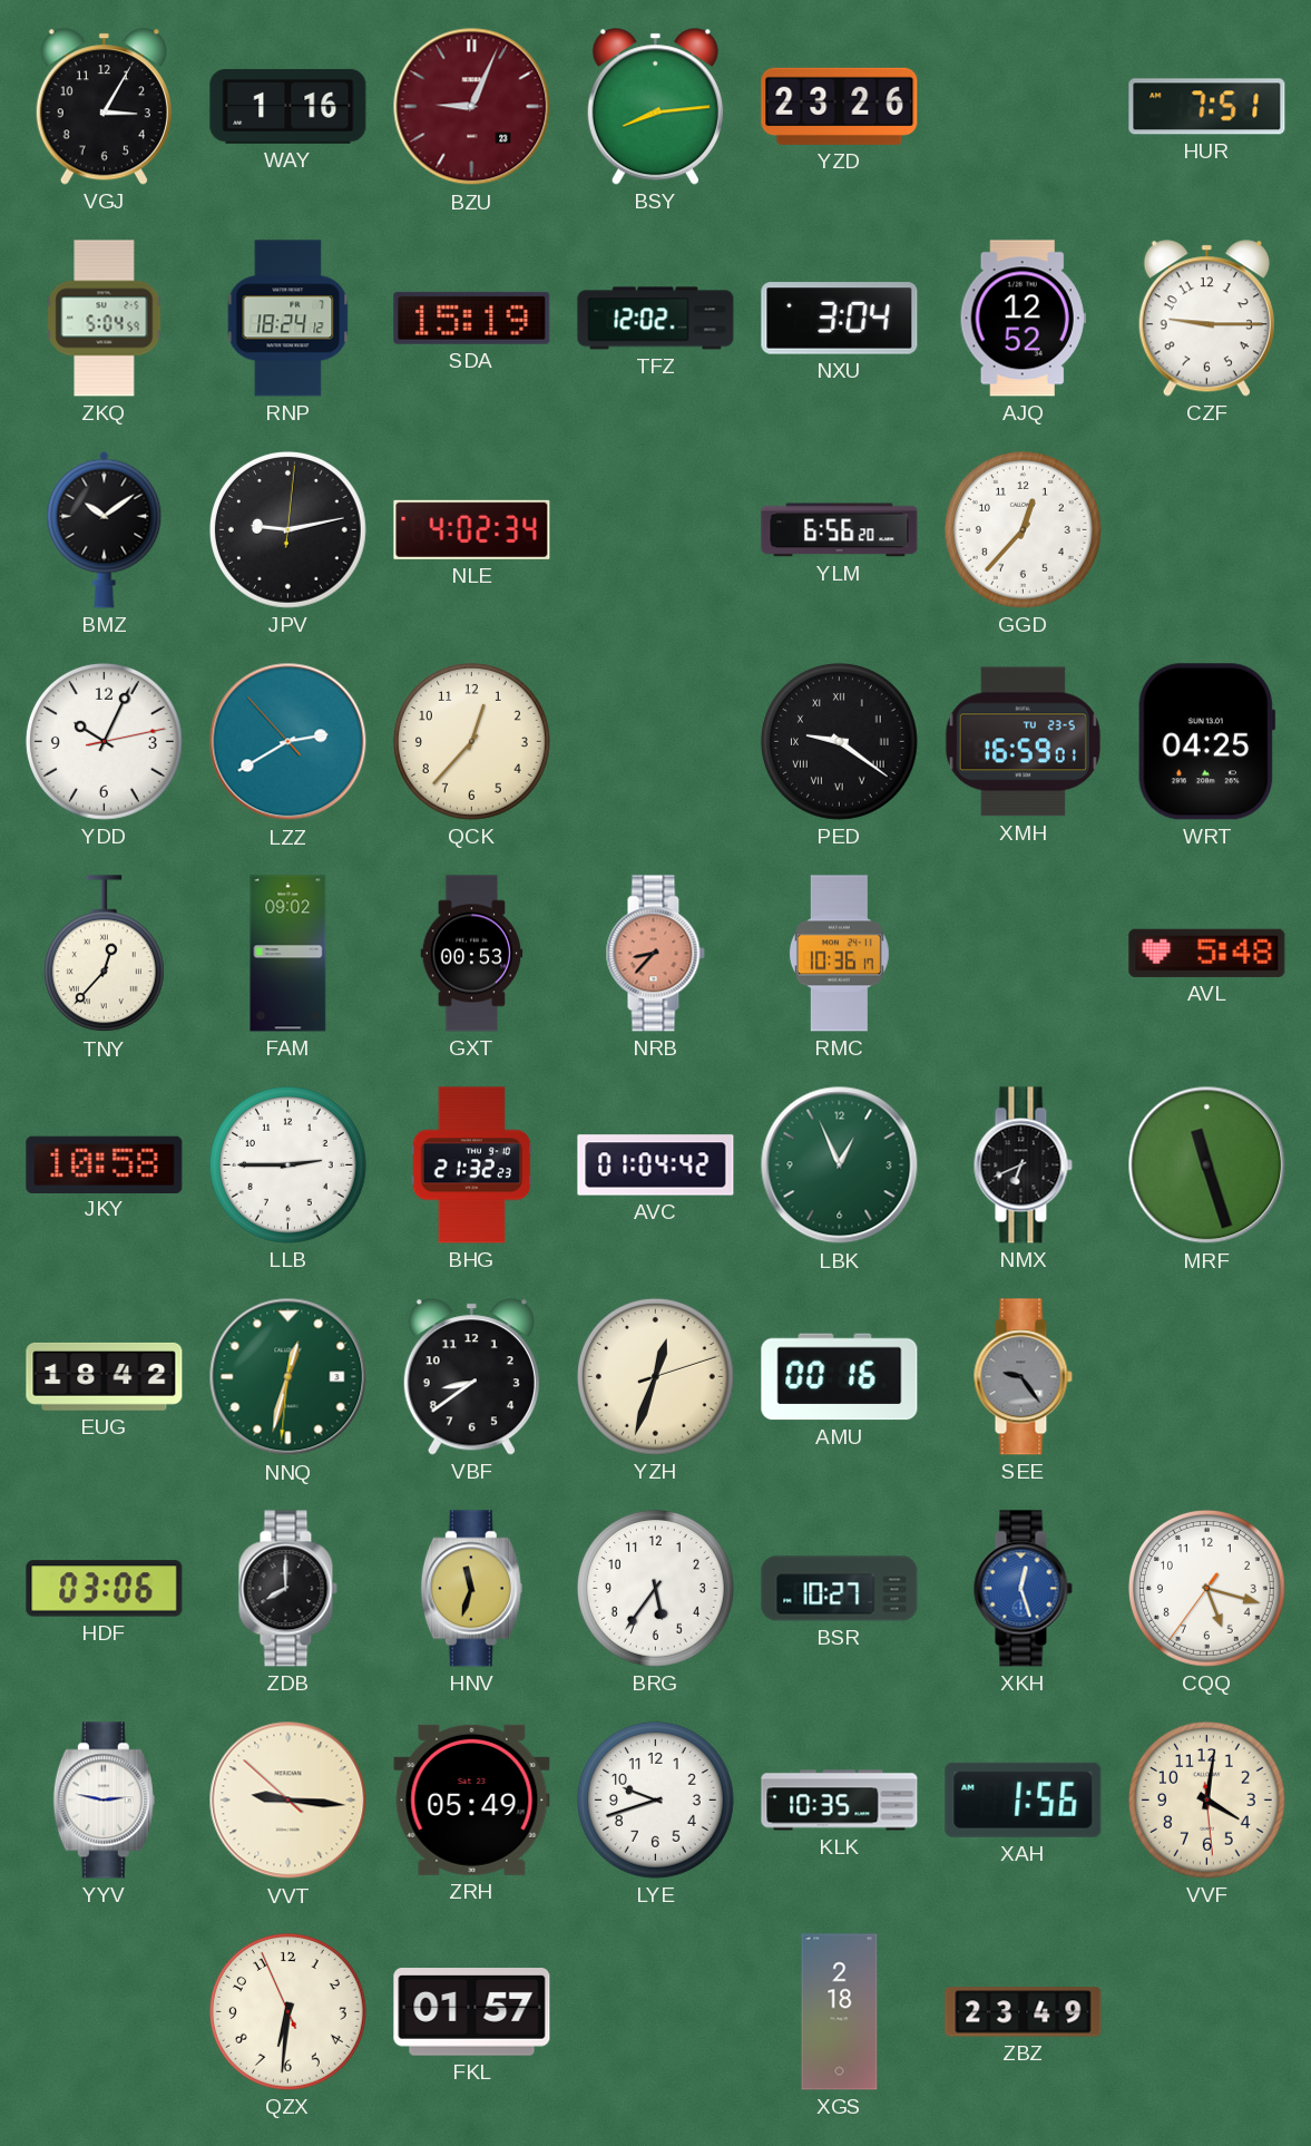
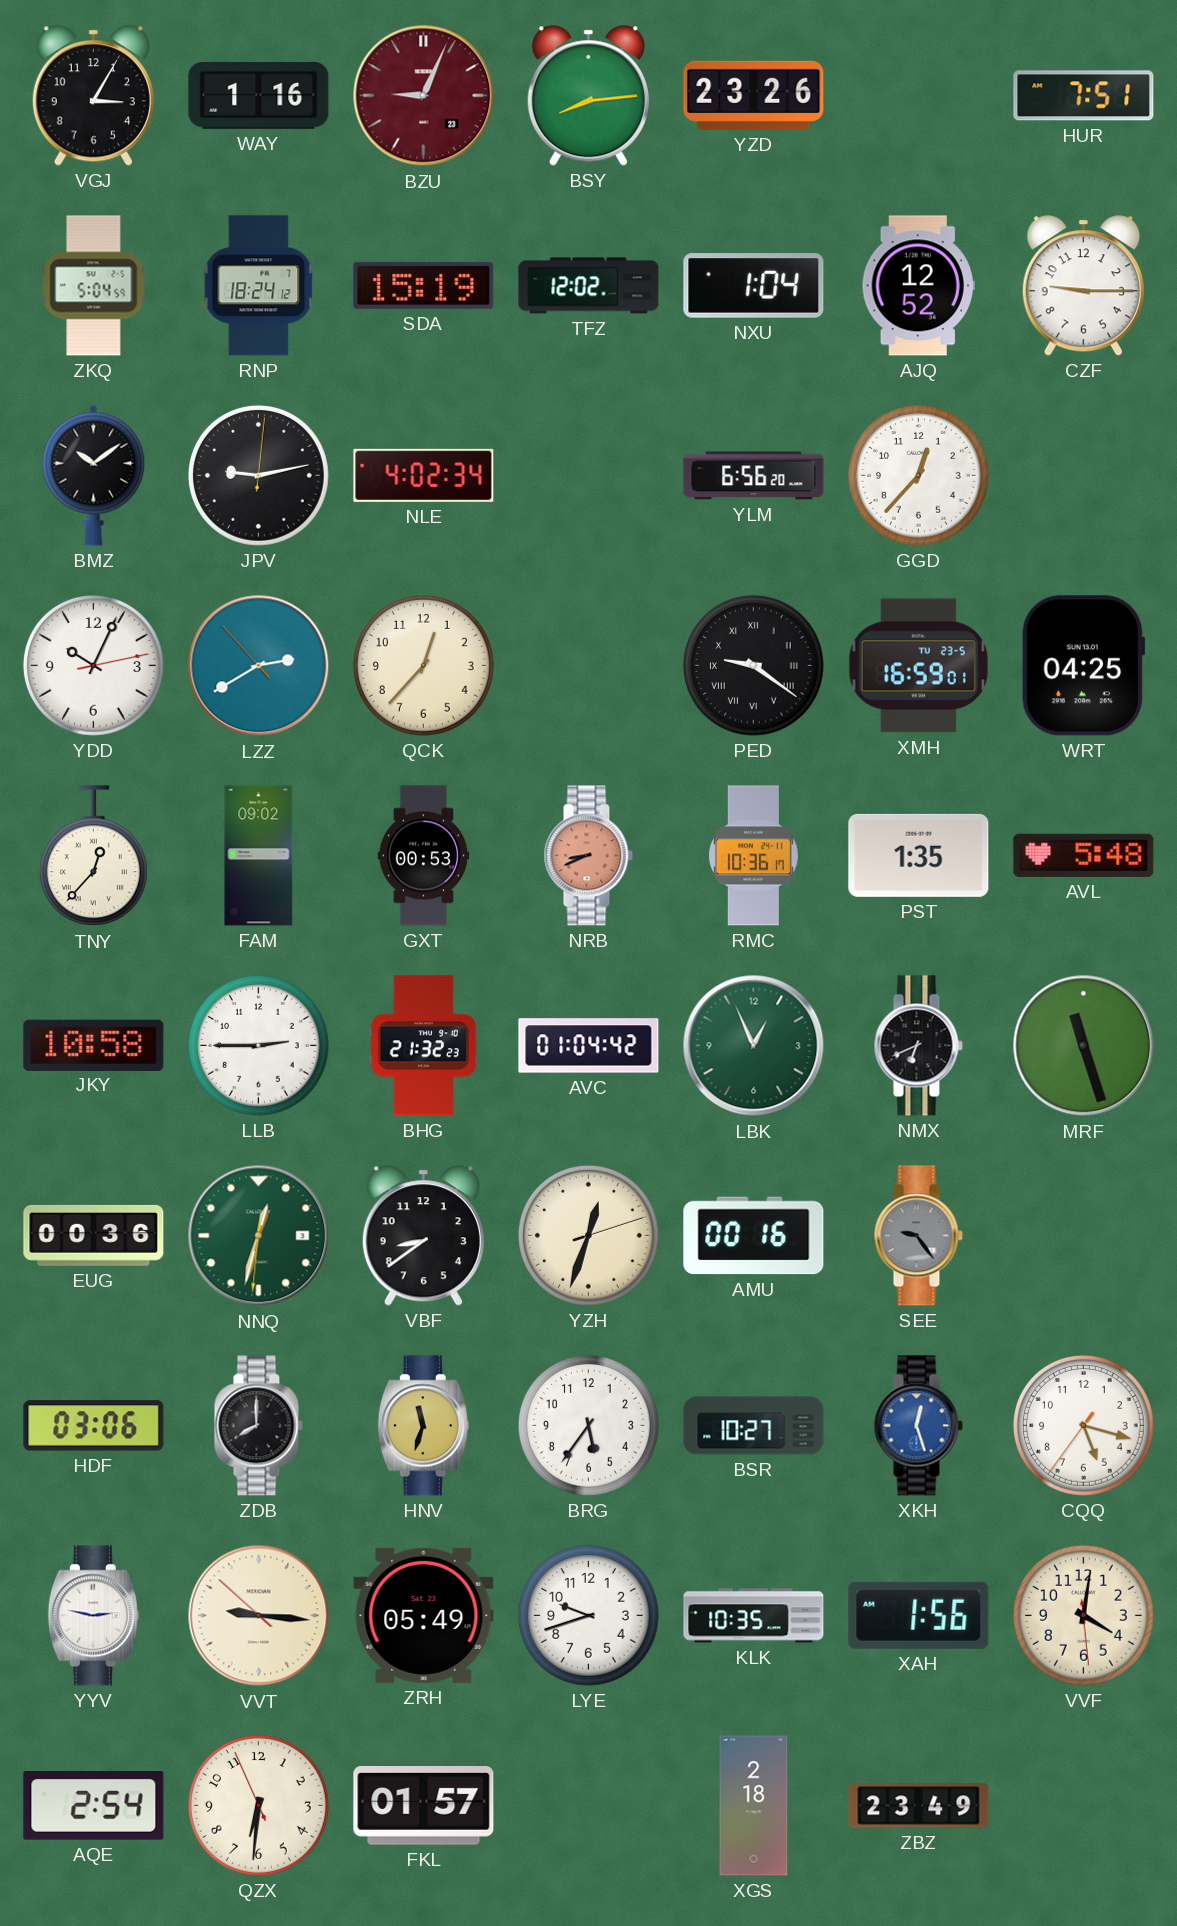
NXU: 3:04 -> 1:04
NRB: 8:37 -> 8:41
PST: none -> 1:35
EUG: 18:42 -> 00:36
AQE: none -> 2:54
